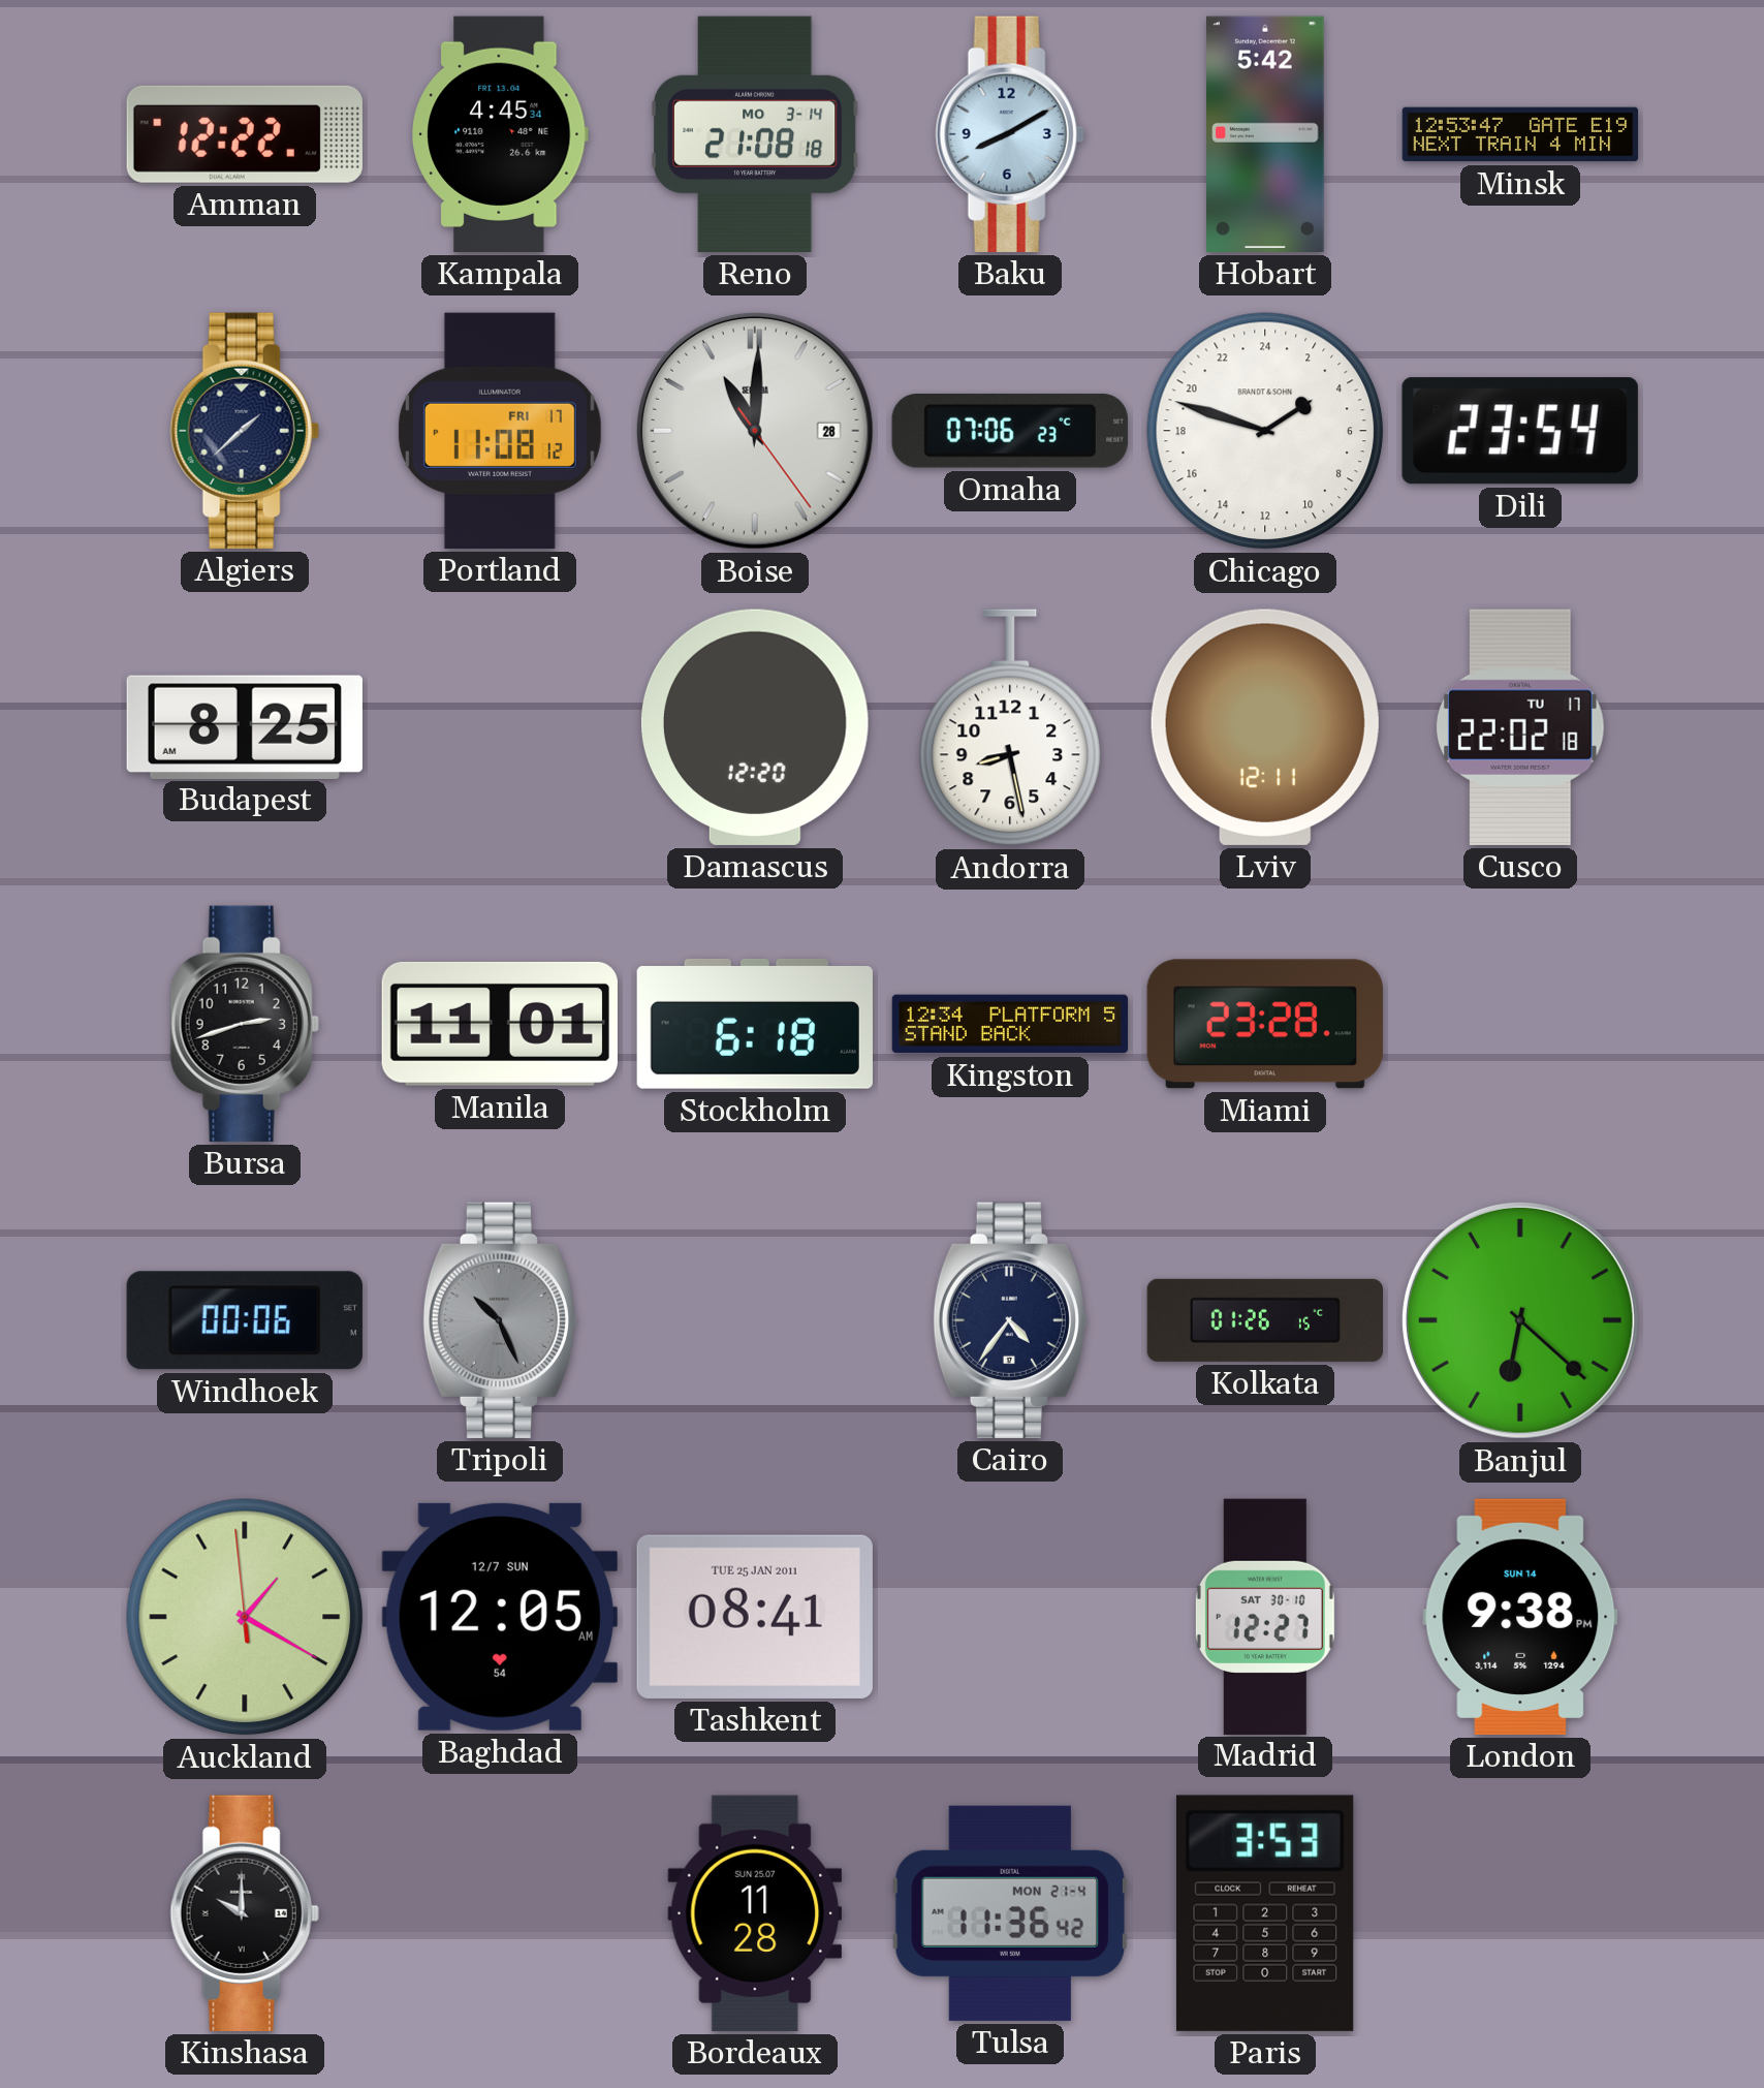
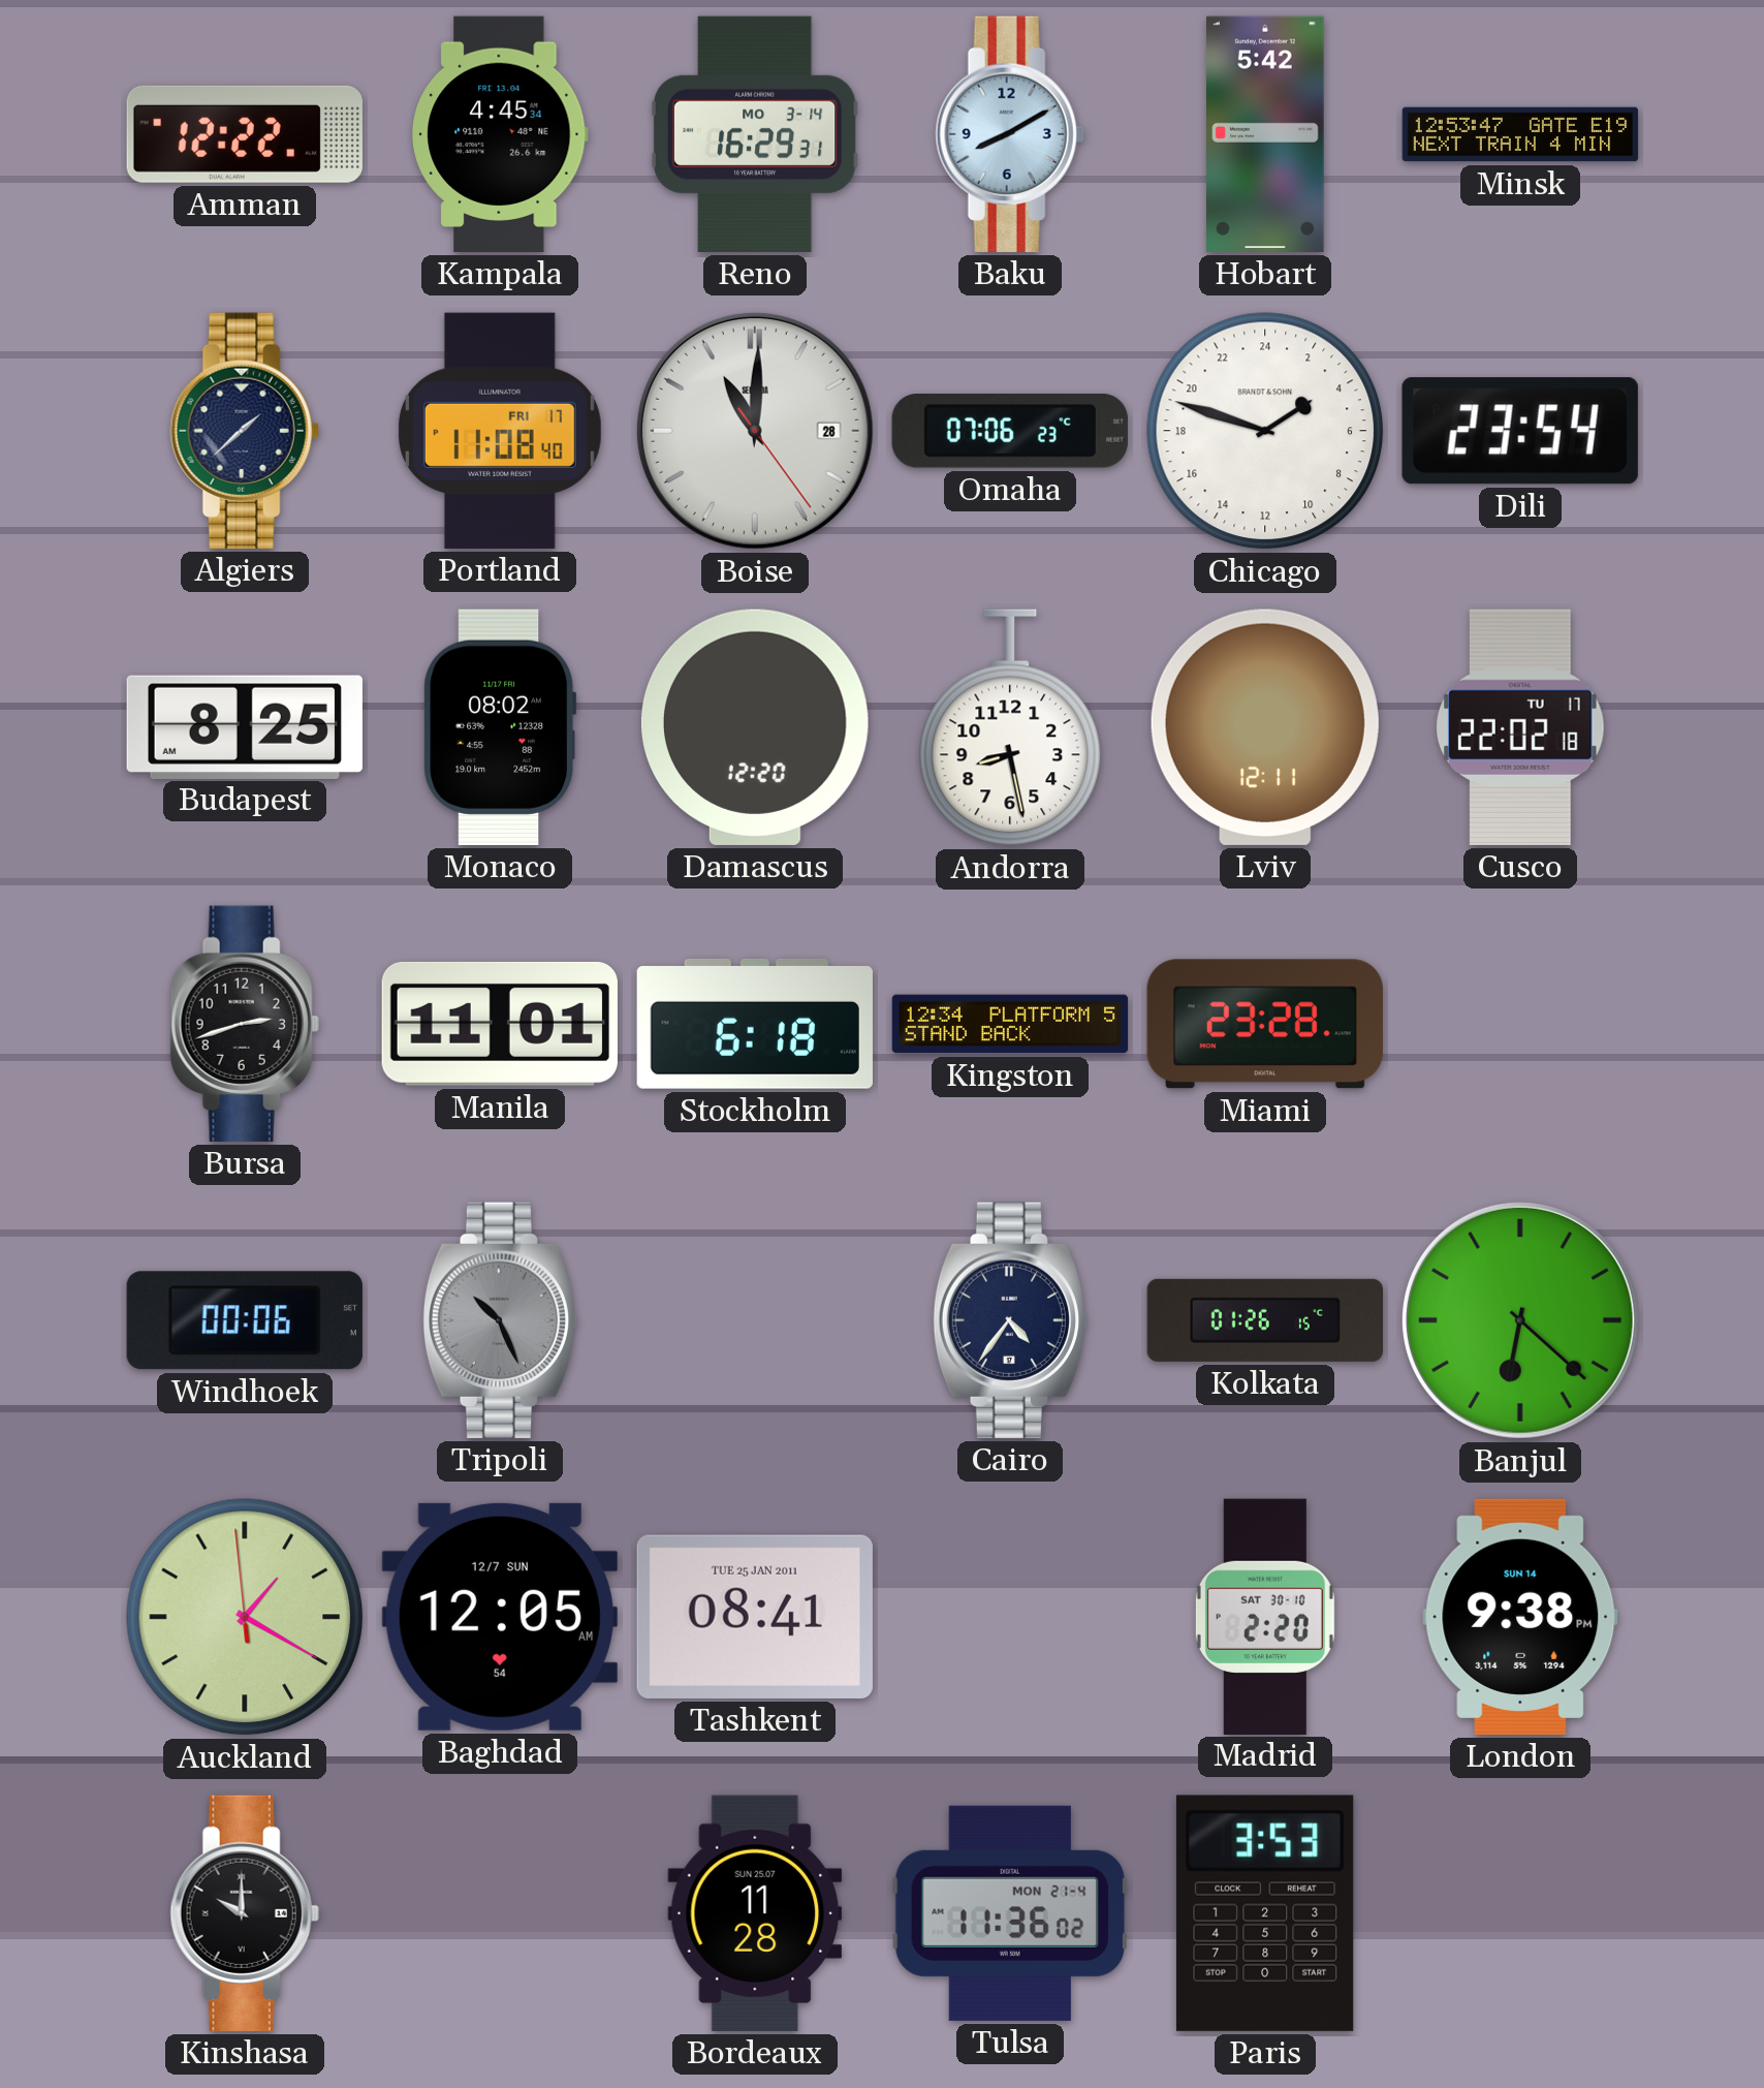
Reno: 21:08 -> 16:29
Portland: 11:08:12 -> 11:08:40
Monaco: none -> 08:02
Madrid: 12:27 -> 2:20
Tulsa: 11:36:42 -> 11:36:02
